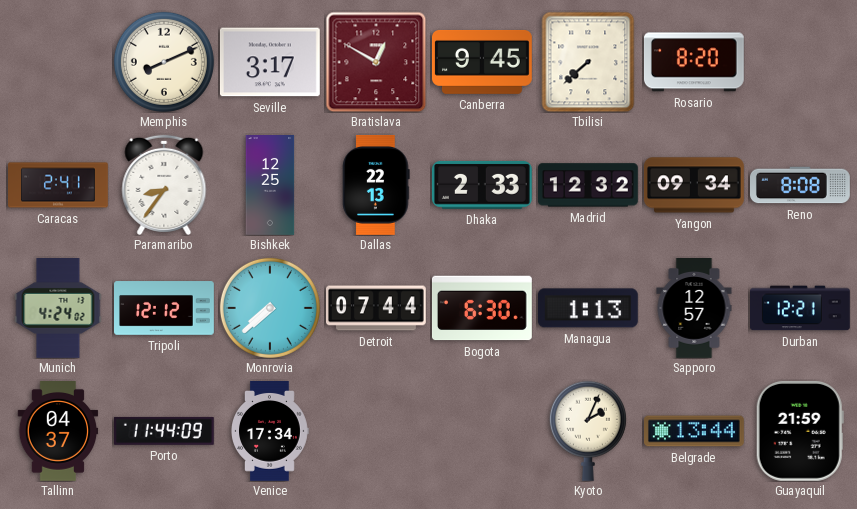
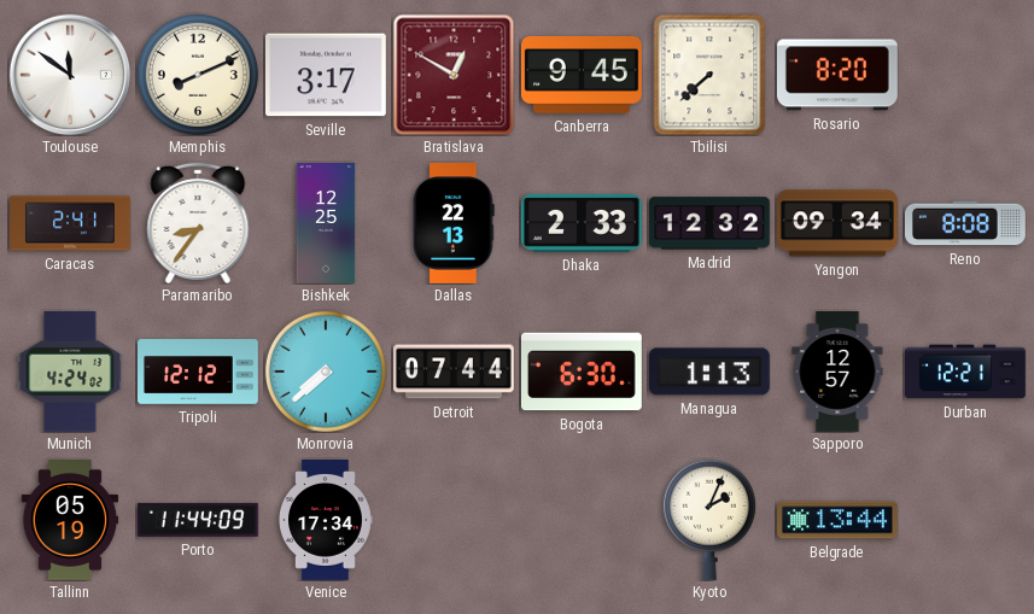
Toulouse: none -> 11:51
Tallinn: 04:37 -> 05:19
Guayaquil: 21:59 -> none
